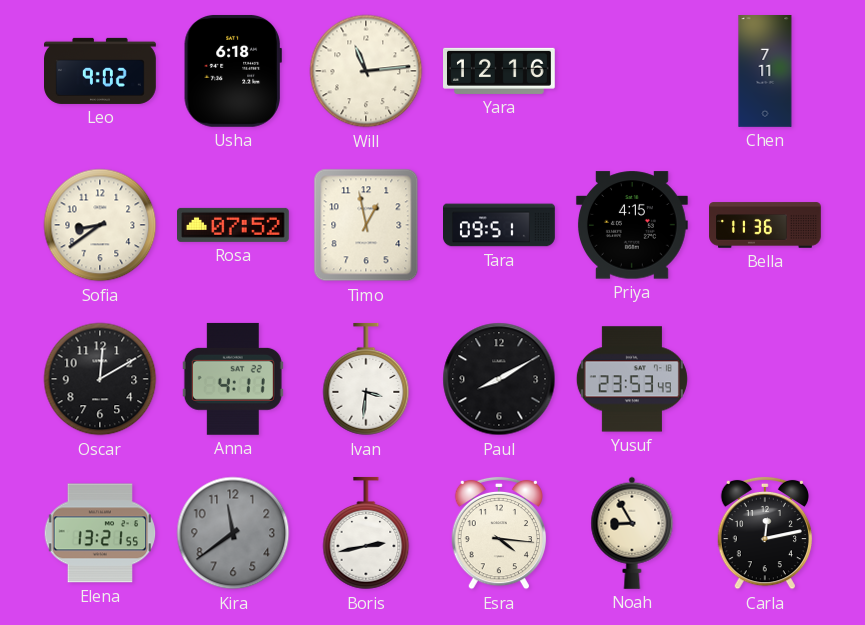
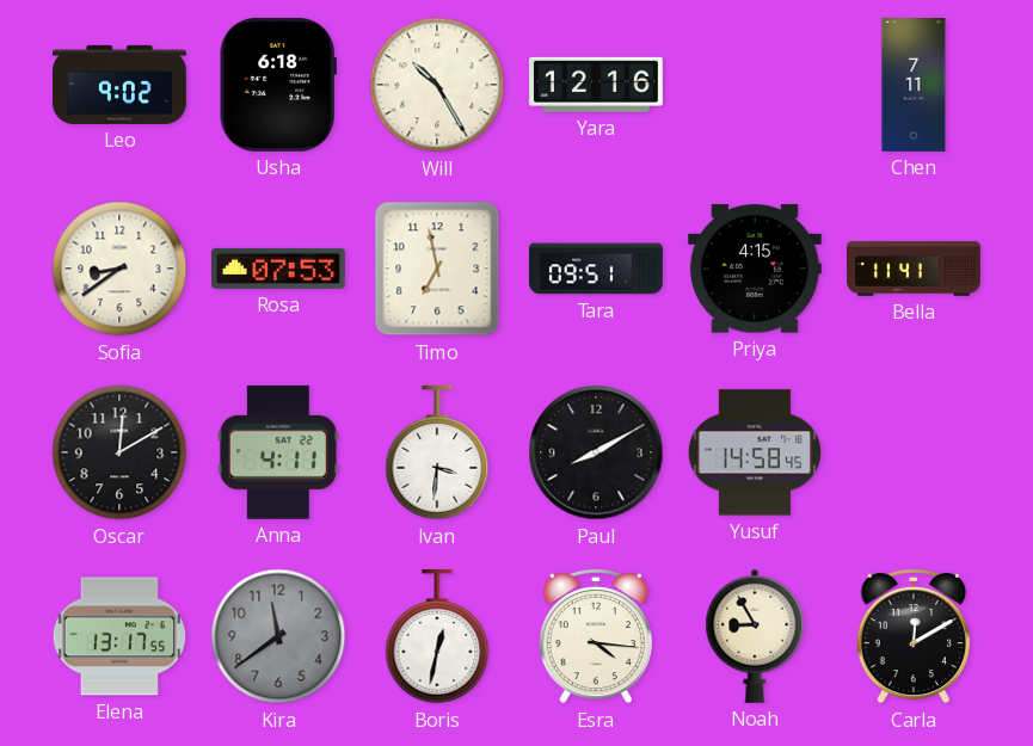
Will: 11:14 -> 10:25
Rosa: 07:52 -> 07:53
Timo: 12:58 -> 6:58
Bella: 11:36 -> 11:41
Yusuf: 23:53 -> 14:58
Elena: 13:21 -> 13:17
Boris: 2:43 -> 12:32
Carla: 12:13 -> 12:10
